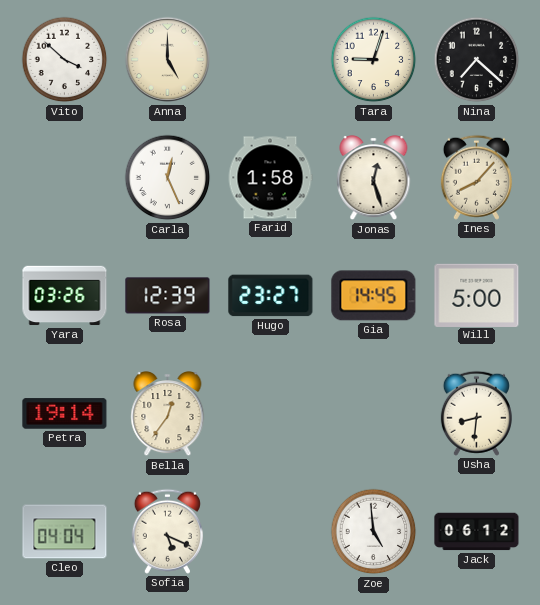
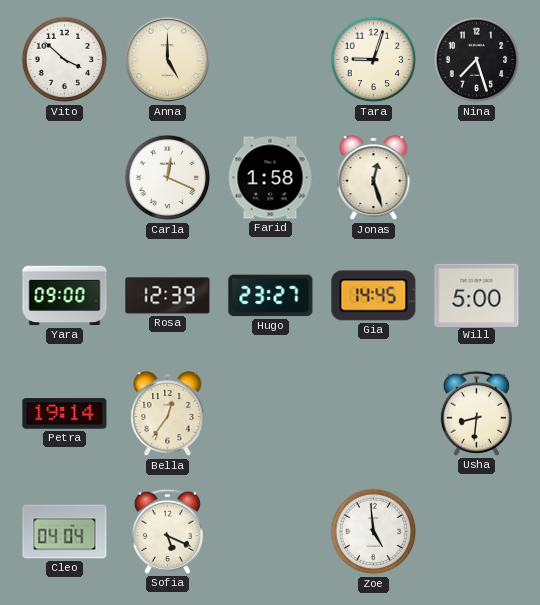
Nina: 7:22 -> 7:27
Carla: 12:26 -> 12:19
Ines: 8:07 -> none
Yara: 03:26 -> 09:00
Jack: 06:12 -> none
